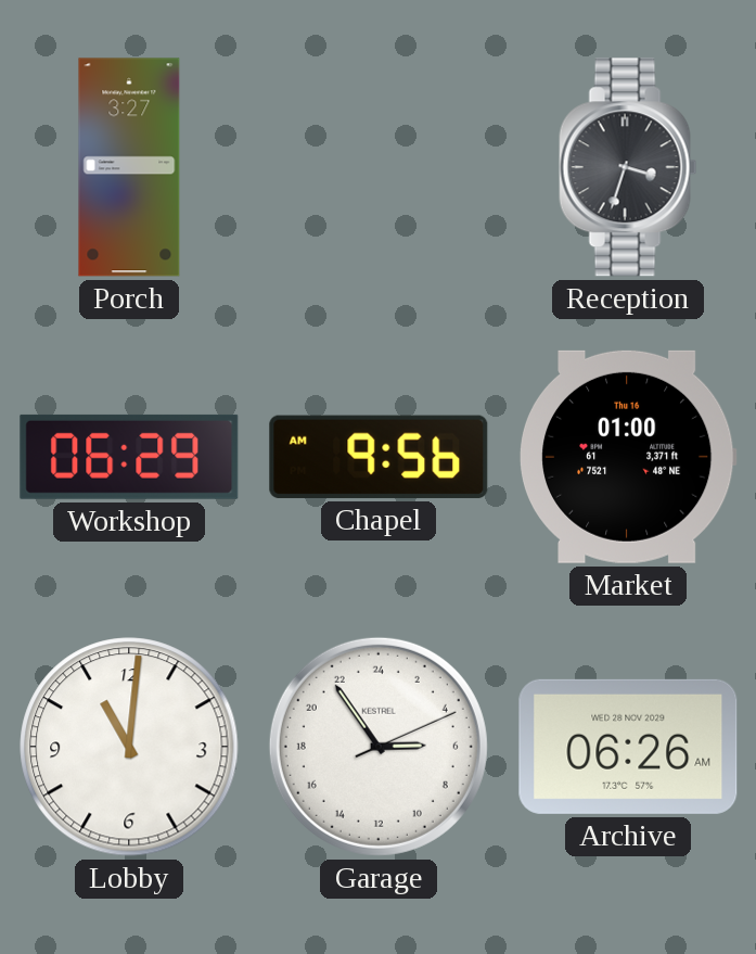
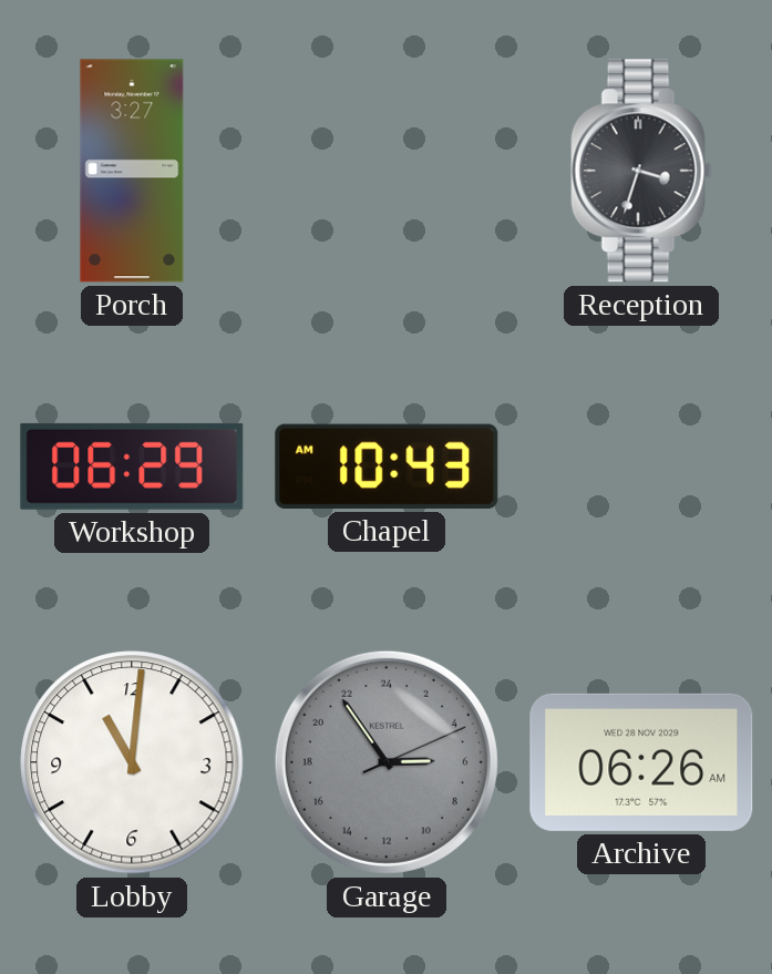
Chapel: 9:56 -> 10:43
Market: 01:00 -> none
Garage dial: white -> grey
